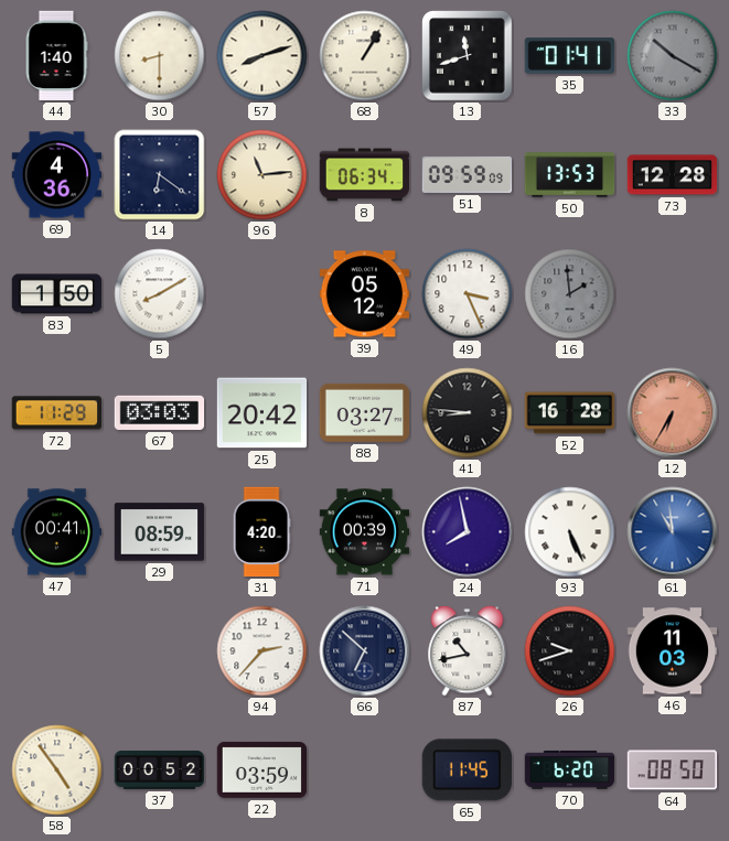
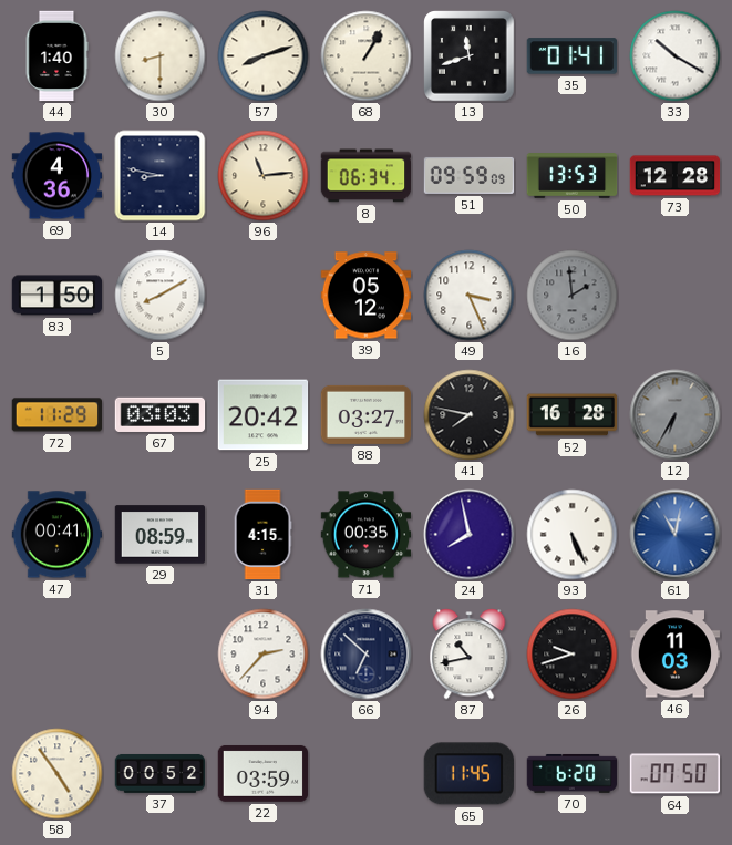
33 dial: grey -> white
14: 6:21 -> 8:47
41: 8:46 -> 7:47
12 dial: salmon -> grey
31: 4:20 -> 4:15
71: 00:39 -> 00:35
61: 10:59 -> 11:02
64: 08:50 -> 07:50
